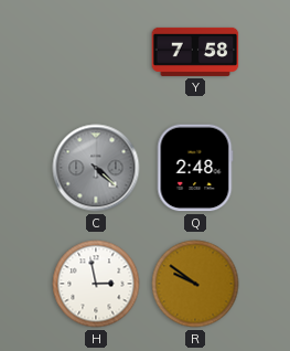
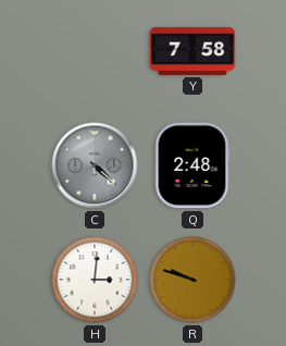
H: 2:58 -> 3:01
R: 9:51 -> 9:48
